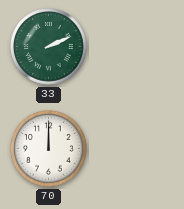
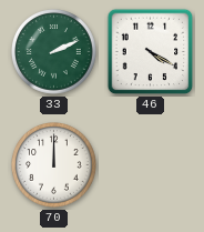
46: none -> 4:20
